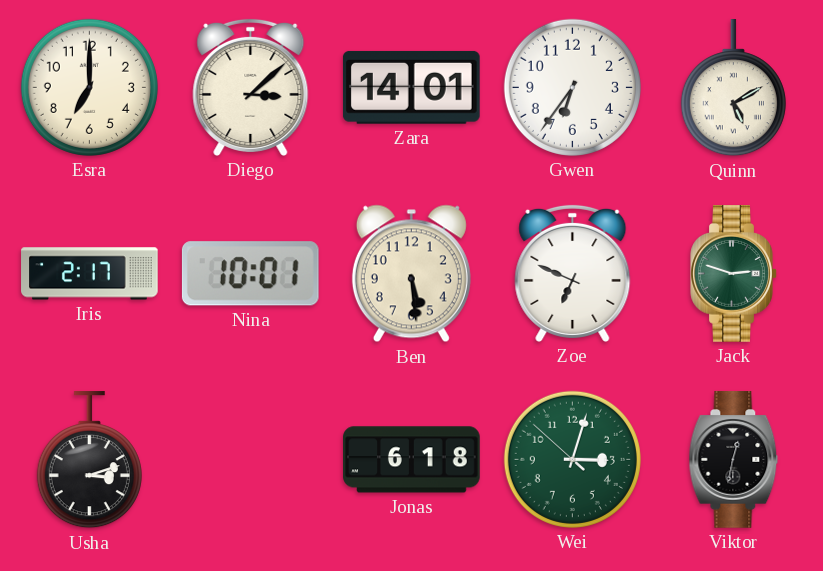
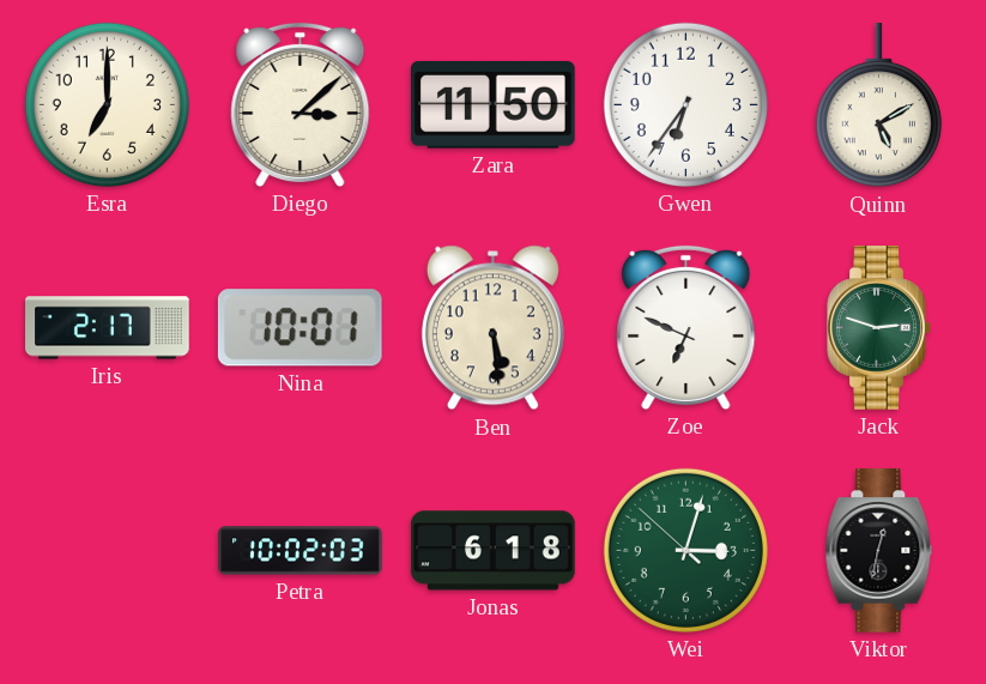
Zara: 14:01 -> 11:50
Usha: 3:12 -> none
Petra: none -> 10:02
